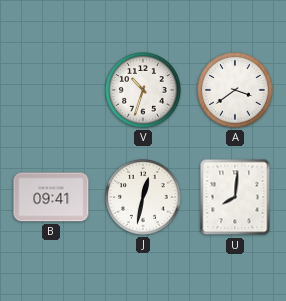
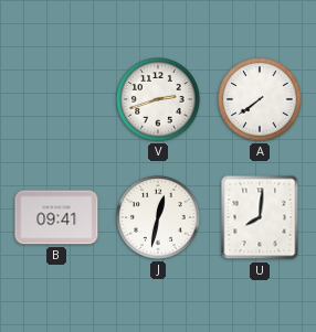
V: 10:33 -> 2:42
A: 3:39 -> 7:39
